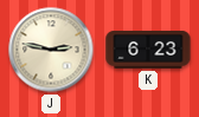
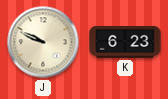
J: 2:47 -> 9:49
